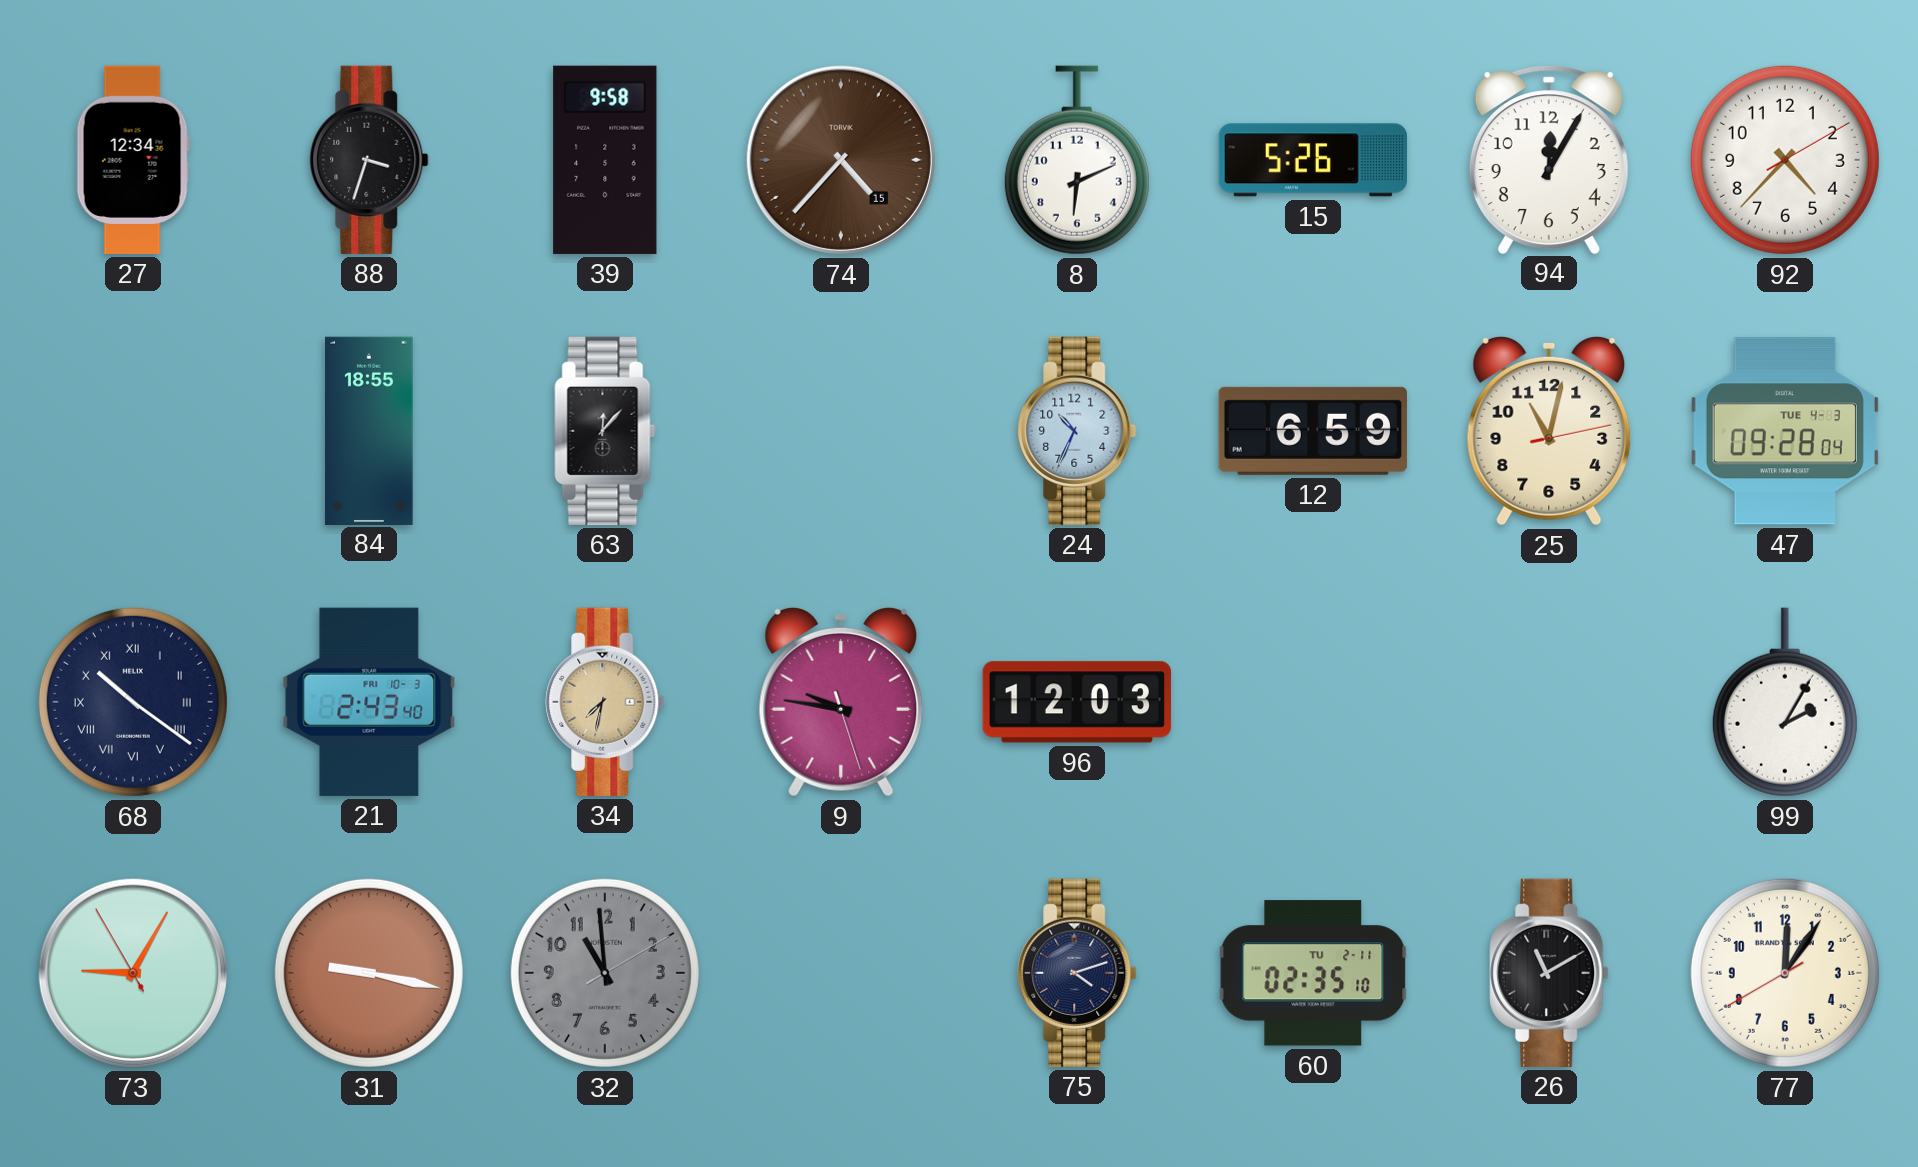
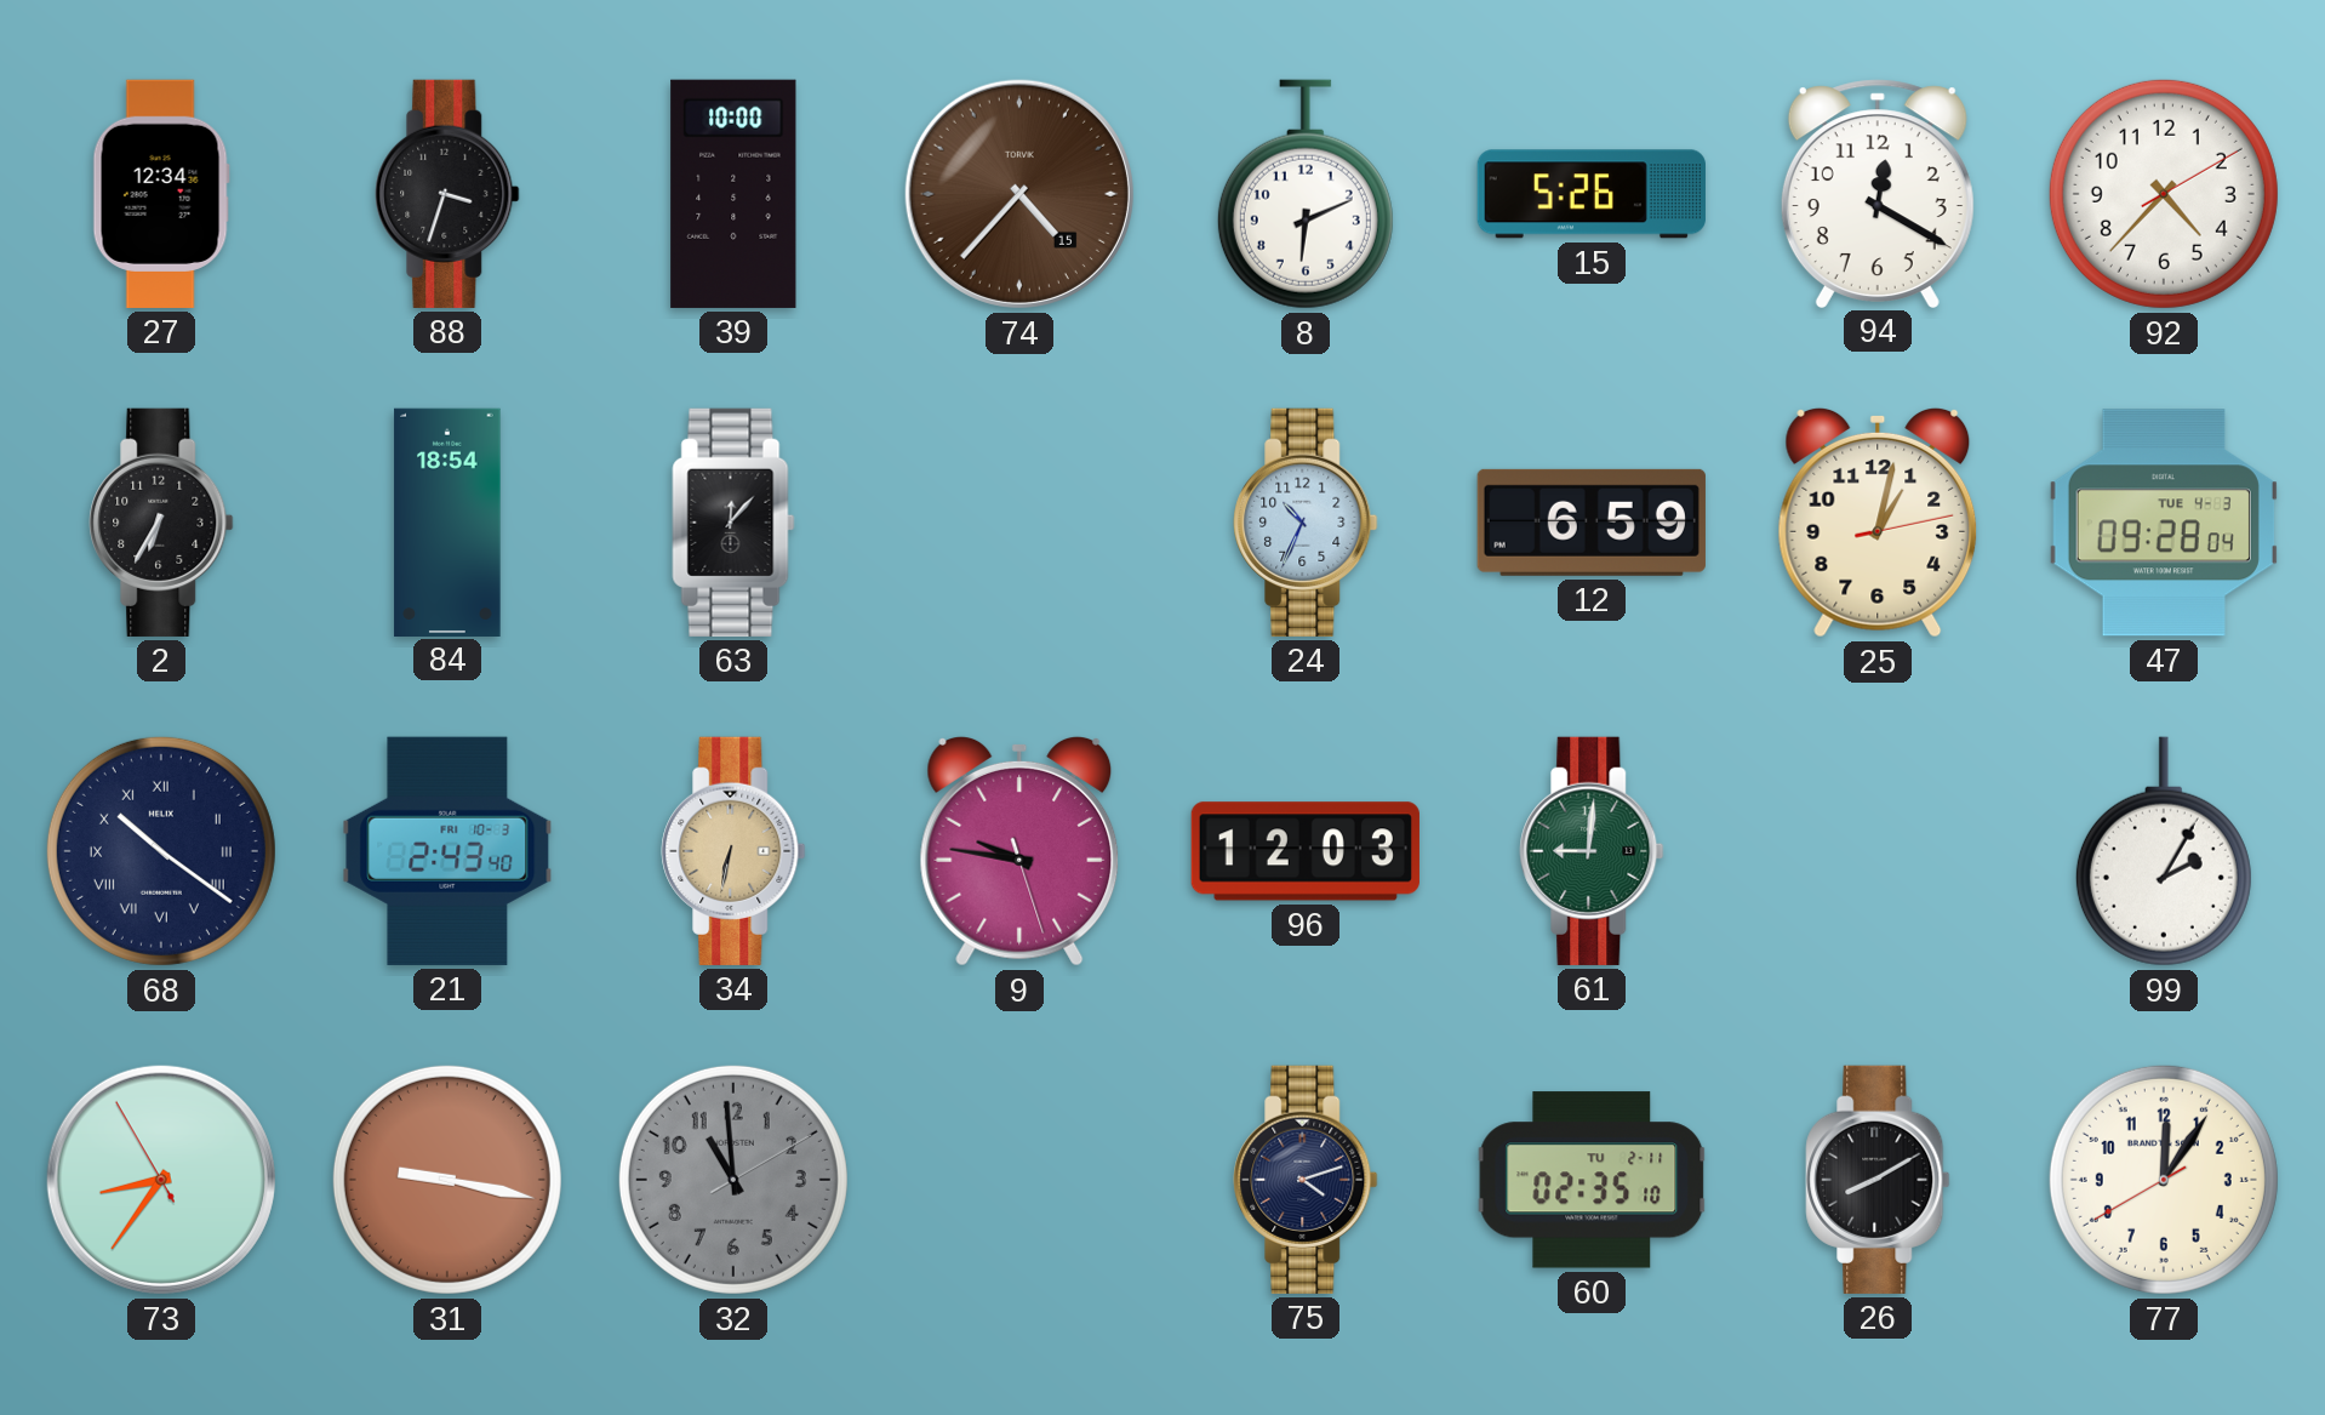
39: 9:58 -> 10:00
94: 12:05 -> 12:20
2: none -> 6:35
84: 18:55 -> 18:54
25: 11:02 -> 1:02
34: 7:32 -> 6:32
61: none -> 9:01
73: 9:04 -> 8:35
26: 11:10 -> 8:10
